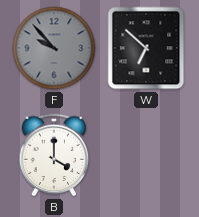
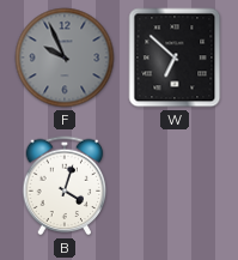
F: 9:53 -> 9:56
B: 4:00 -> 4:03
